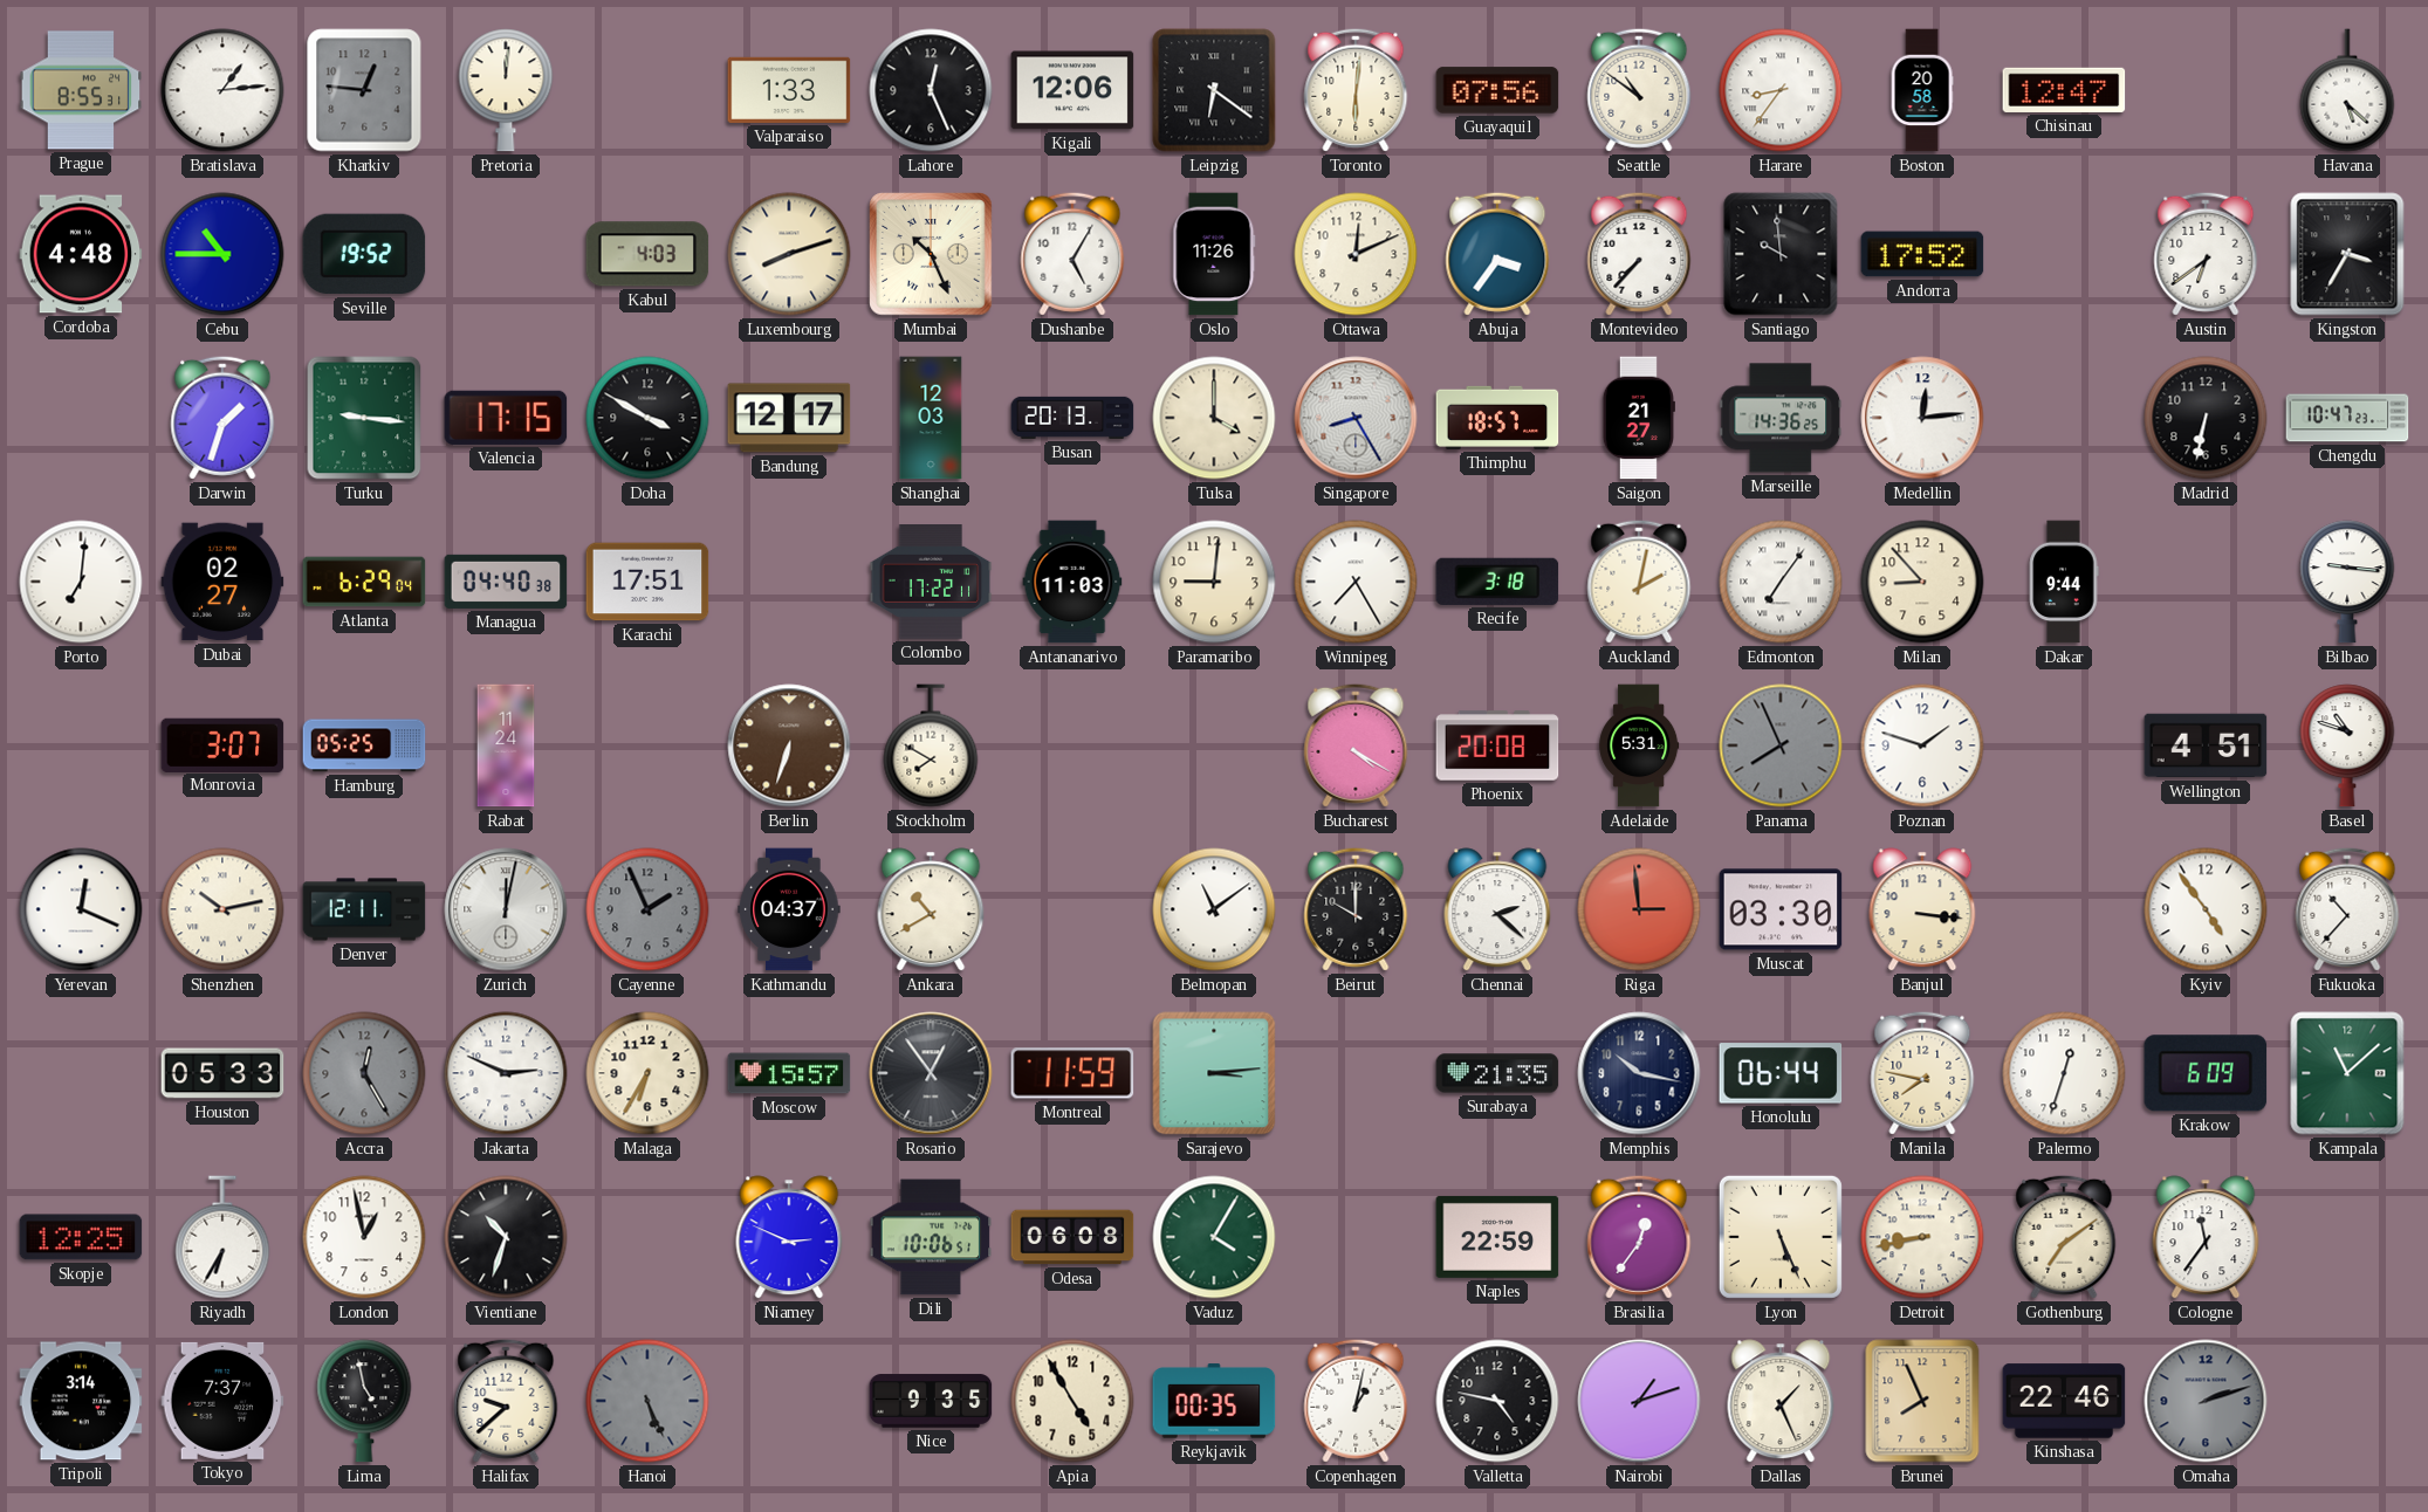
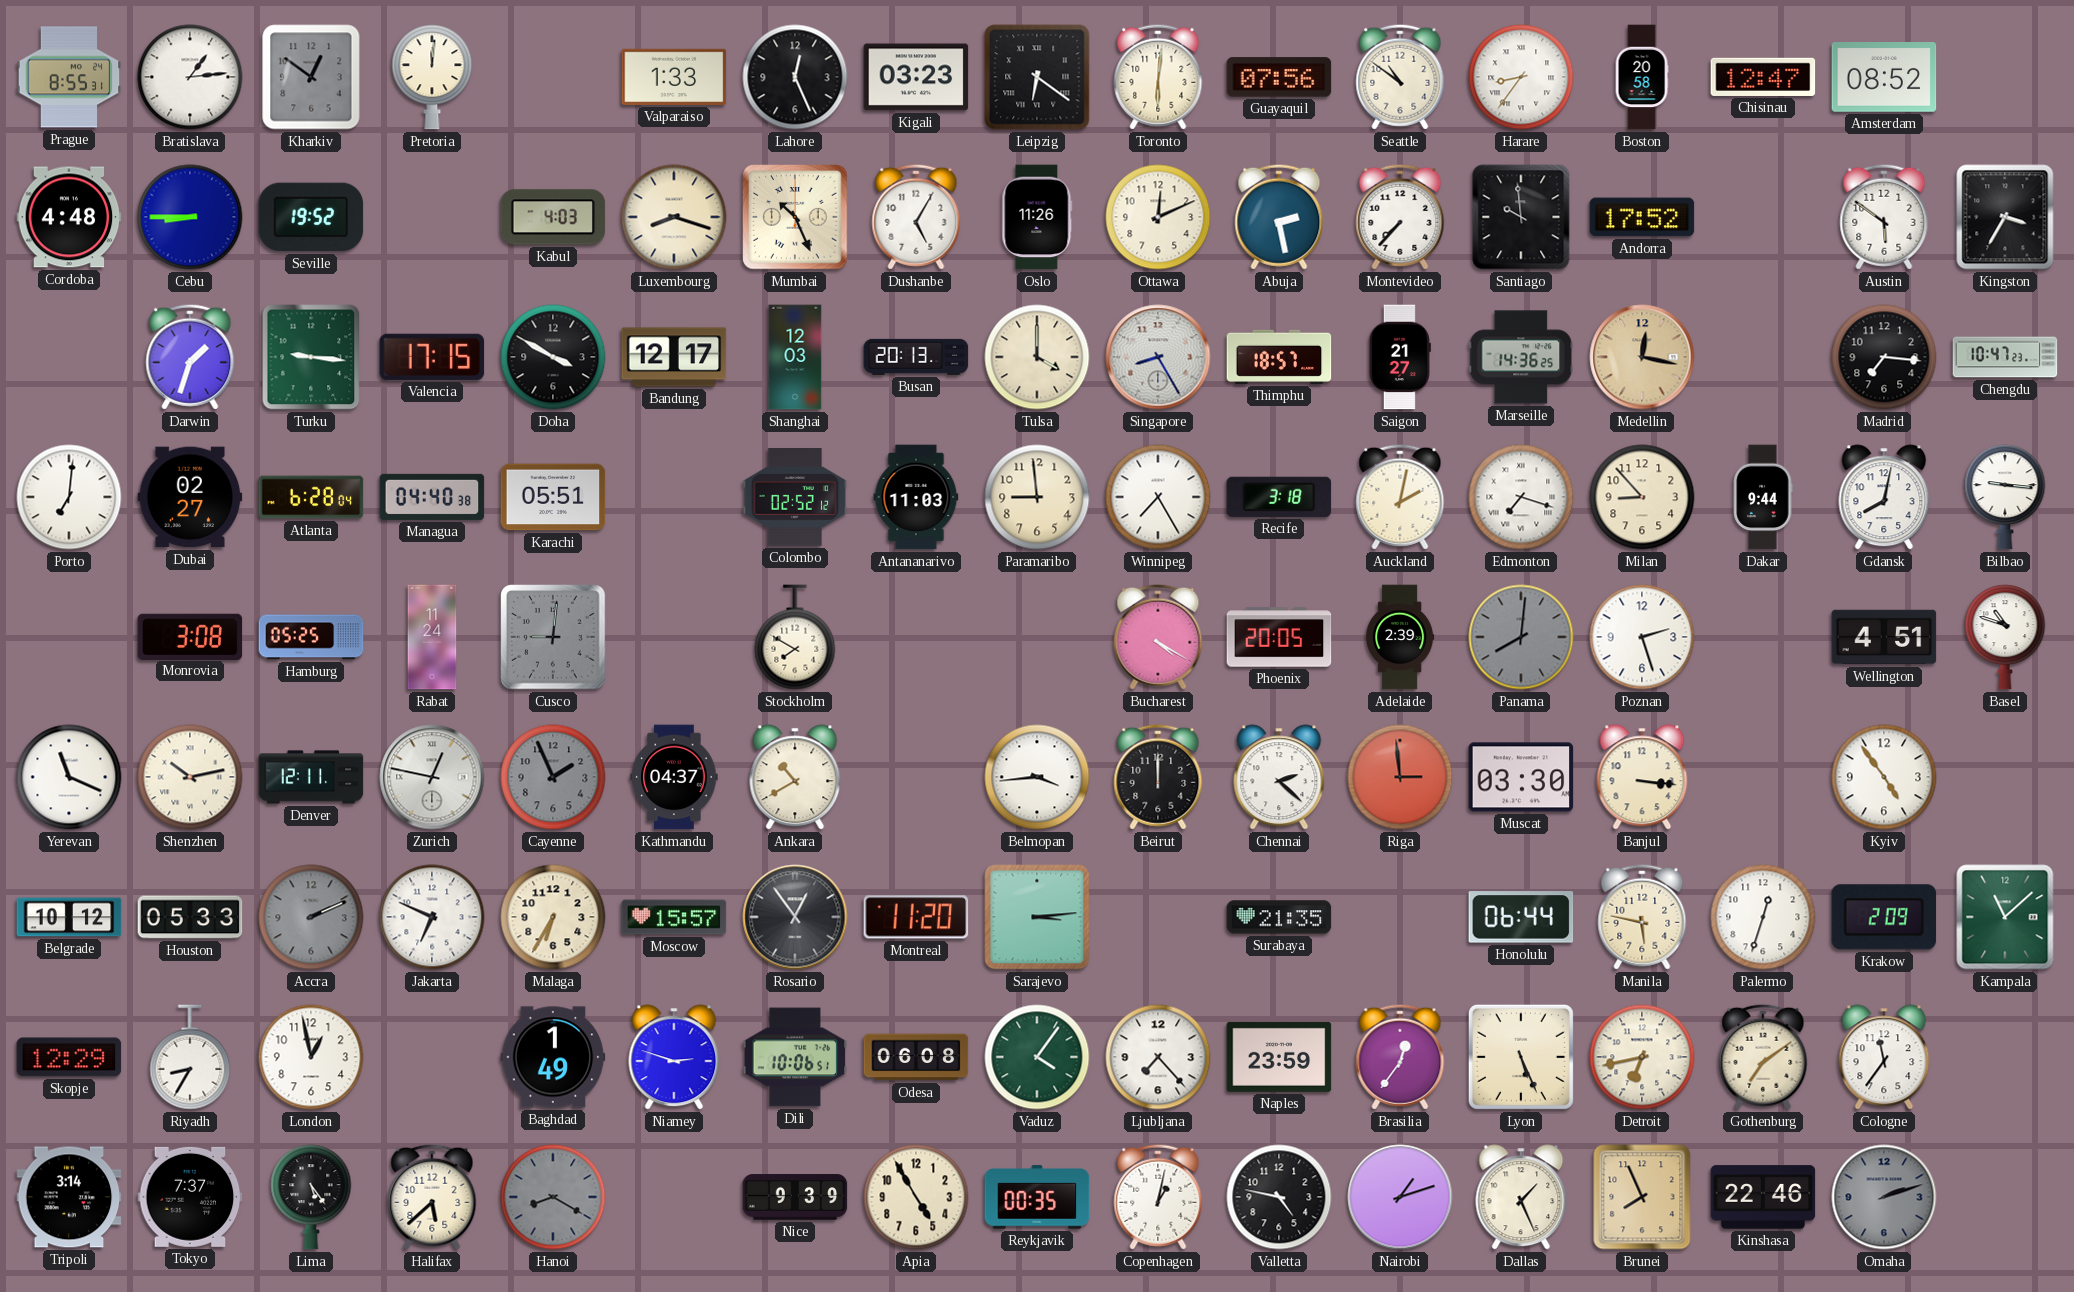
Kharkiv: 12:46 -> 12:51
Kigali: 12:06 -> 03:23
Amsterdam: none -> 08:52
Havana: 5:22 -> none
Cebu: 10:45 -> 8:45
Luxembourg: 8:12 -> 8:18
Abuja: 3:36 -> 2:28
Austin: 6:39 -> 5:51
Medellin: 12:14 -> 12:17
Medellin dial: white -> champagne
Madrid: 6:32 -> 7:16
Atlanta: 6:29 -> 6:28
Karachi: 17:51 -> 05:51
Colombo: 17:22 -> 02:52
Paramaribo: 9:01 -> 8:59
Edmonton: 7:06 -> 7:18
Gdansk: none -> 8:02
Monrovia: 3:07 -> 3:08
Cusco: none -> 9:01
Berlin: 6:33 -> none
Phoenix: 20:08 -> 20:05
Adelaide: 5:31 -> 2:39
Panama: 7:56 -> 8:01
Poznan: 1:48 -> 2:27
Yerevan: 12:19 -> 11:19
Zurich: 12:02 -> 12:47
Belmopan: 11:09 -> 3:44
Beirut: 10:00 -> 12:00
Fukuoka: 10:37 -> none
Belgrade: none -> 10:12
Accra: 12:25 -> 2:11
Jakarta: 2:49 -> 6:49
Montreal: 11:59 -> 11:20
Memphis: 10:17 -> none
Manila: 7:47 -> 5:47
Krakow: 6:09 -> 2:09
Skopje: 12:25 -> 12:29
Riyadh: 6:35 -> 8:35
Vientiane: 10:33 -> none
Baghdad: none -> 1:49
Niamey: 2:49 -> 2:48
Vaduz: 4:05 -> 4:06
Ljubljana: none -> 7:23
Naples: 22:59 -> 23:59
Detroit: 8:43 -> 6:43
Lima: 4:58 -> 5:24
Halifax: 9:38 -> 5:38
Hanoi: 5:26 -> 8:20
Nice: 9:35 -> 9:39
